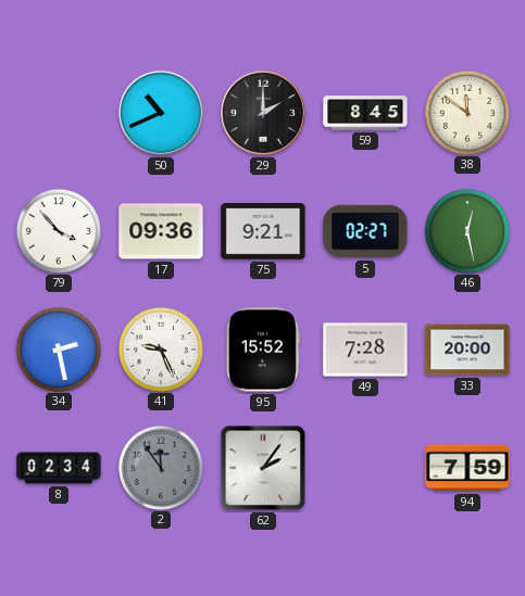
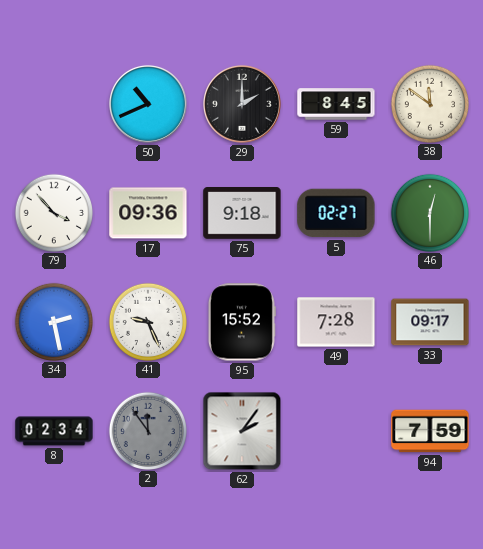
75: 9:21 -> 9:18
46: 12:28 -> 12:30
33: 20:00 -> 09:17
